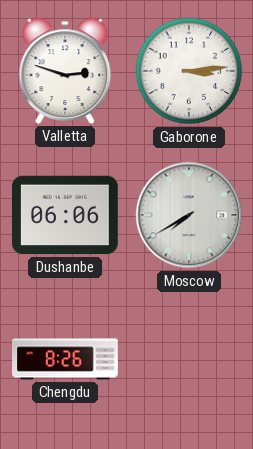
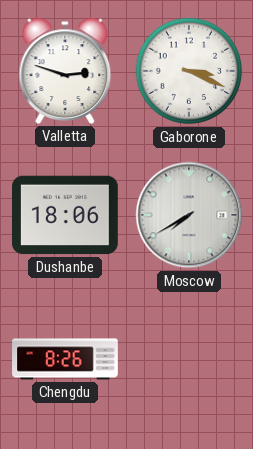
Gaborone: 3:14 -> 3:19
Dushanbe: 06:06 -> 18:06
